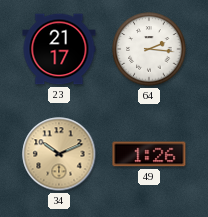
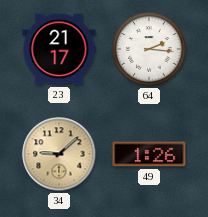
34: 10:11 -> 9:08
